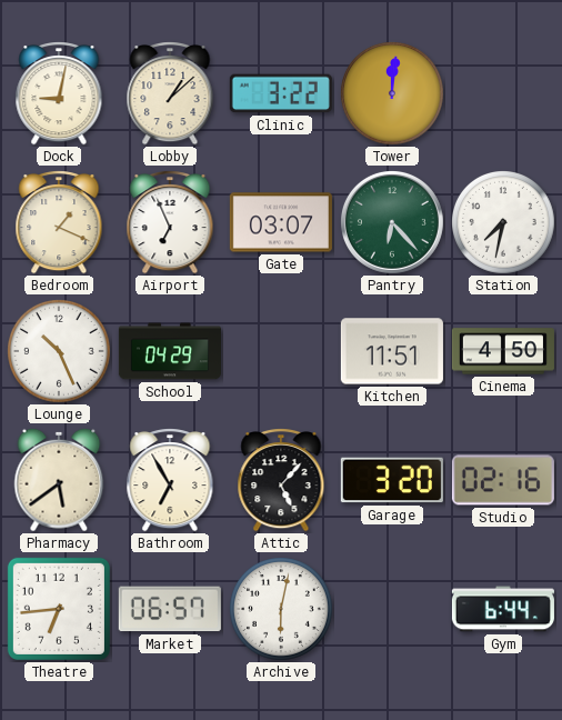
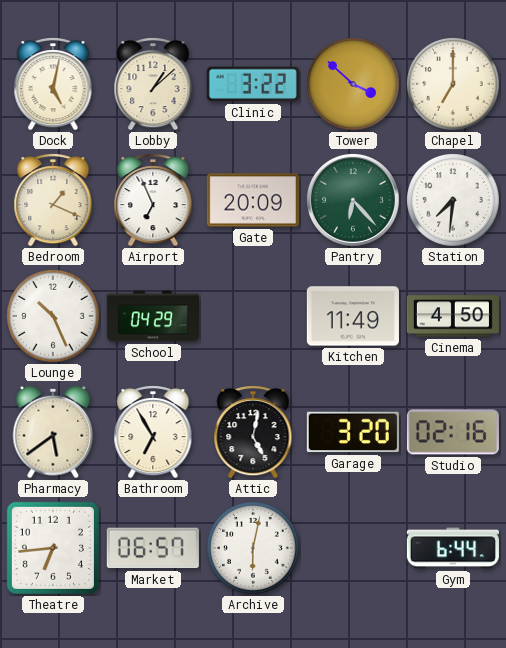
Dock: 9:02 -> 5:02
Tower: 12:01 -> 3:52
Chapel: none -> 7:00
Gate: 03:07 -> 20:09
Station: 7:32 -> 7:31
Kitchen: 11:51 -> 11:49
Attic: 5:07 -> 5:02
